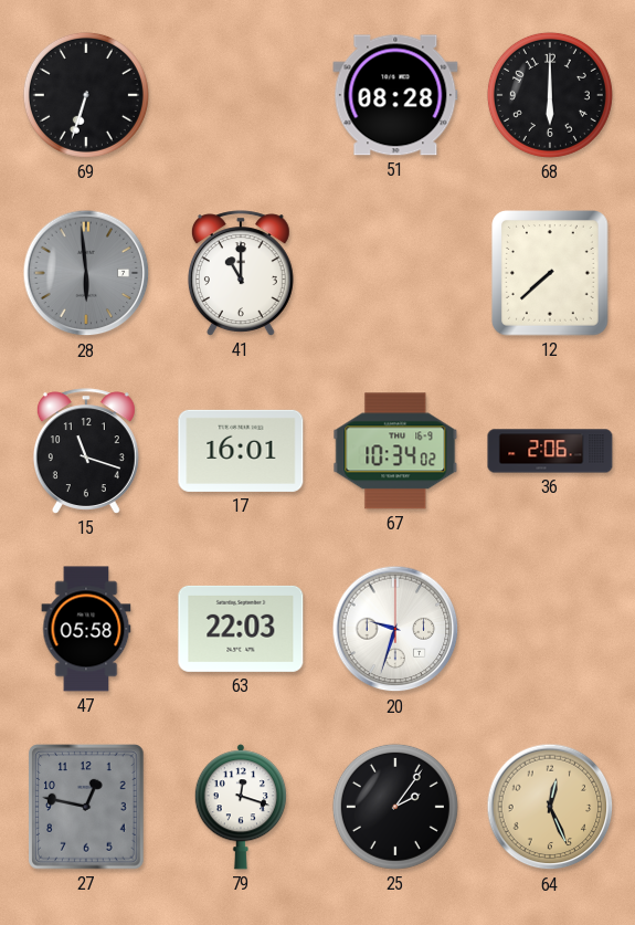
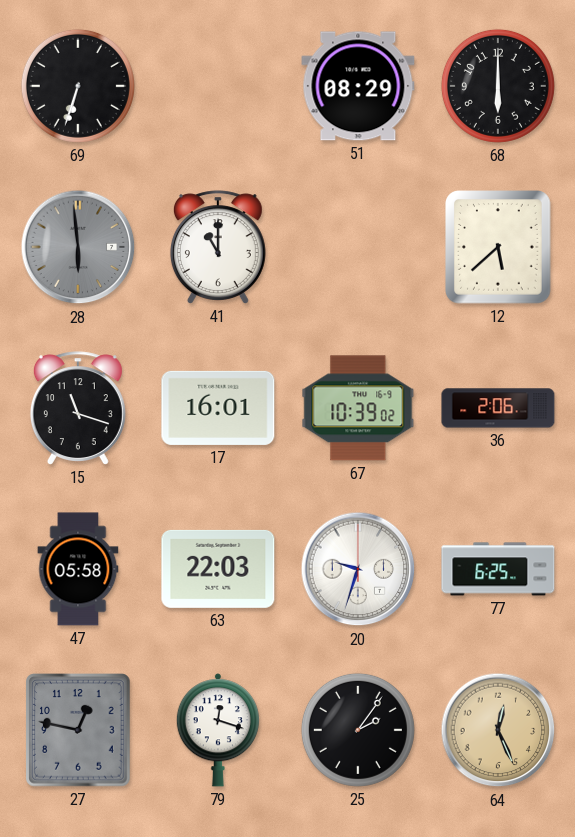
51: 08:28 -> 08:29
12: 7:38 -> 5:38
67: 10:34 -> 10:39
77: none -> 6:25
